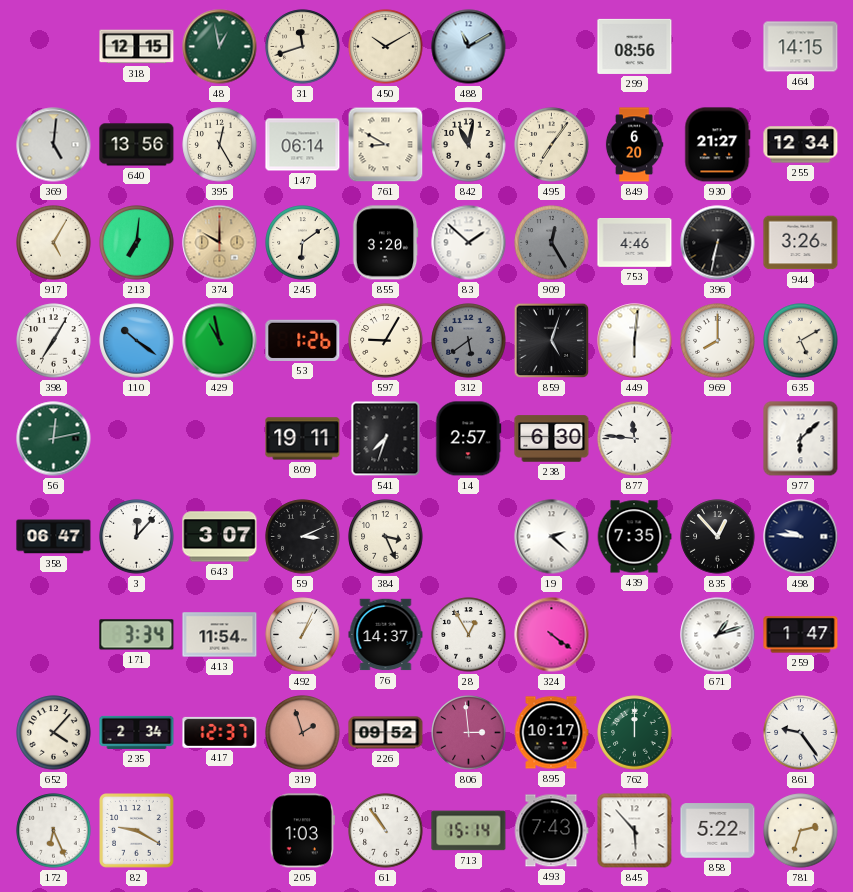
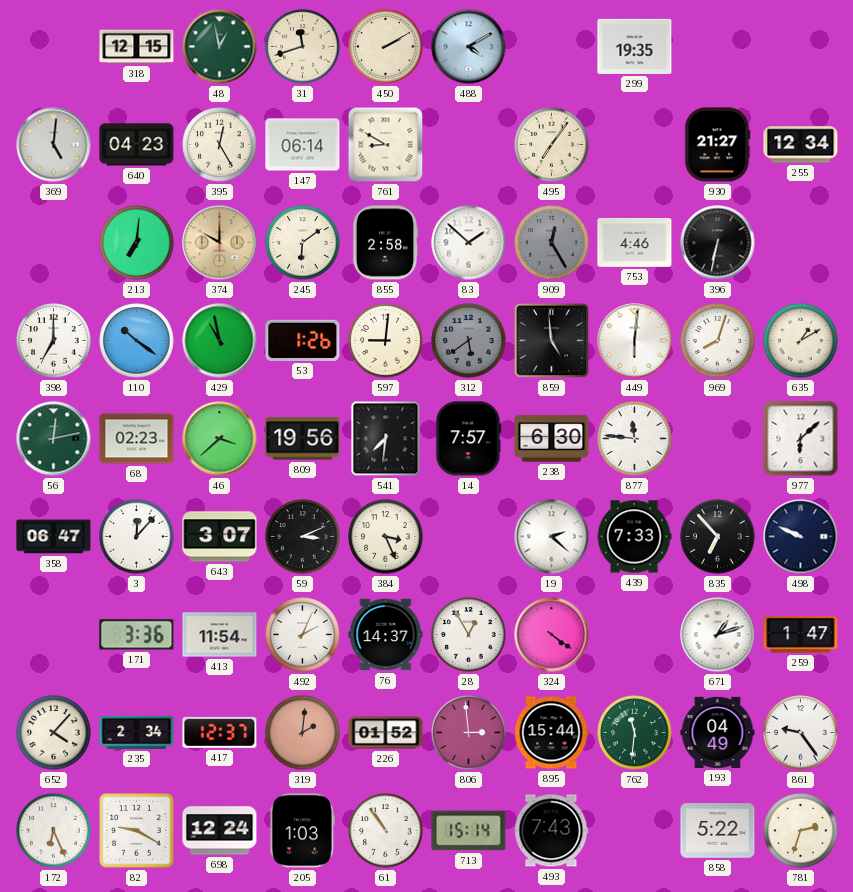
450: 10:10 -> 2:10
488: 11:10 -> 4:10
299: 08:56 -> 19:35
464: 14:15 -> none
640: 13:56 -> 04:23
842: 11:02 -> none
849: 6:20 -> none
917: 5:05 -> none
855: 3:20 -> 2:58
944: 3:26 -> none
398: 7:05 -> 7:00
597: 9:05 -> 9:01
859: 5:03 -> 4:59
969: 8:00 -> 8:03
635: 5:10 -> 1:10
68: none -> 02:23
46: none -> 3:38
809: 19:11 -> 19:56
541: 7:33 -> 7:31
14: 2:57 -> 7:57
439: 7:35 -> 7:33
835: 12:53 -> 6:53
498: 9:46 -> 9:49
171: 3:34 -> 3:36
492: 1:04 -> 2:04
319: 1:57 -> 2:01
226: 09:52 -> 01:52
895: 10:17 -> 15:44
762: 12:00 -> 11:31
193: none -> 04:49
698: none -> 12:24
845: 5:53 -> none
